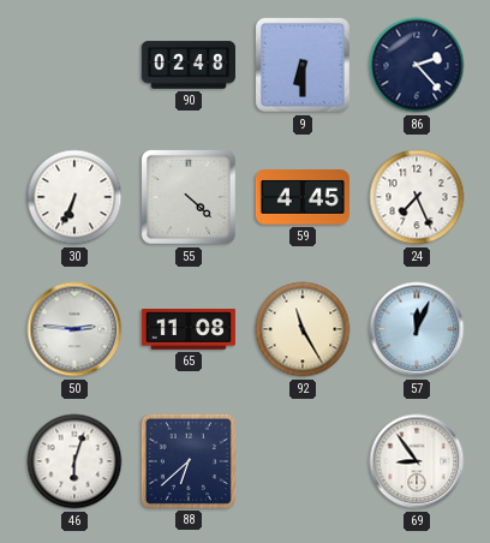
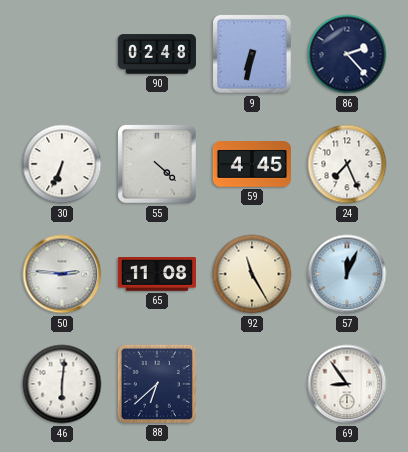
9: 6:30 -> 6:32
46: 6:03 -> 6:01
